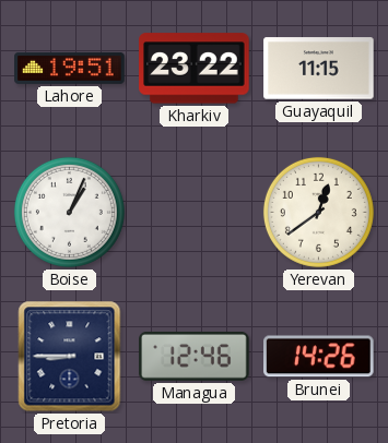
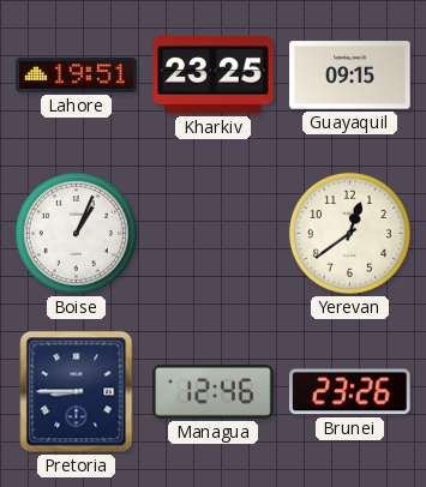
Kharkiv: 23:22 -> 23:25
Guayaquil: 11:15 -> 09:15
Brunei: 14:26 -> 23:26
